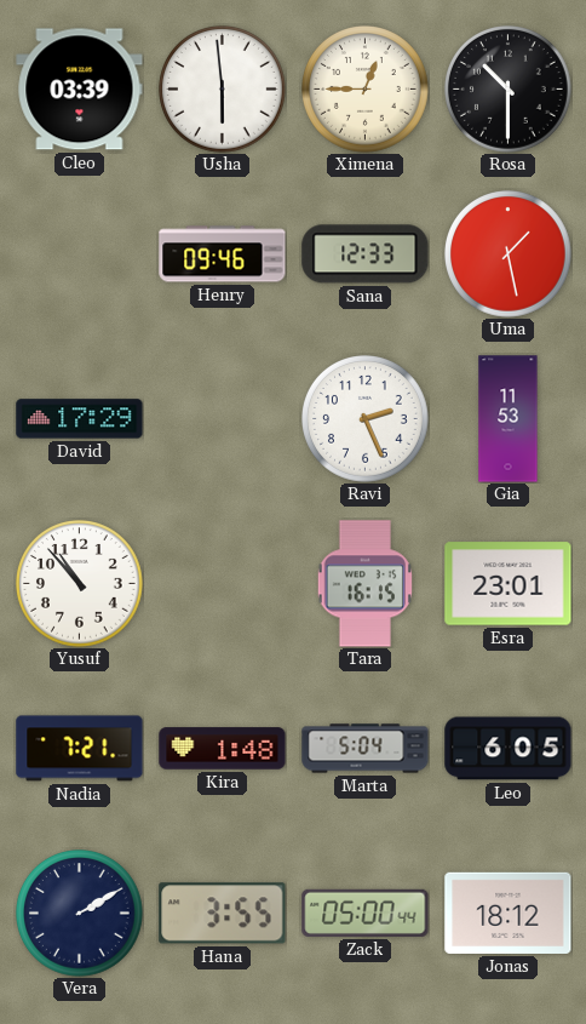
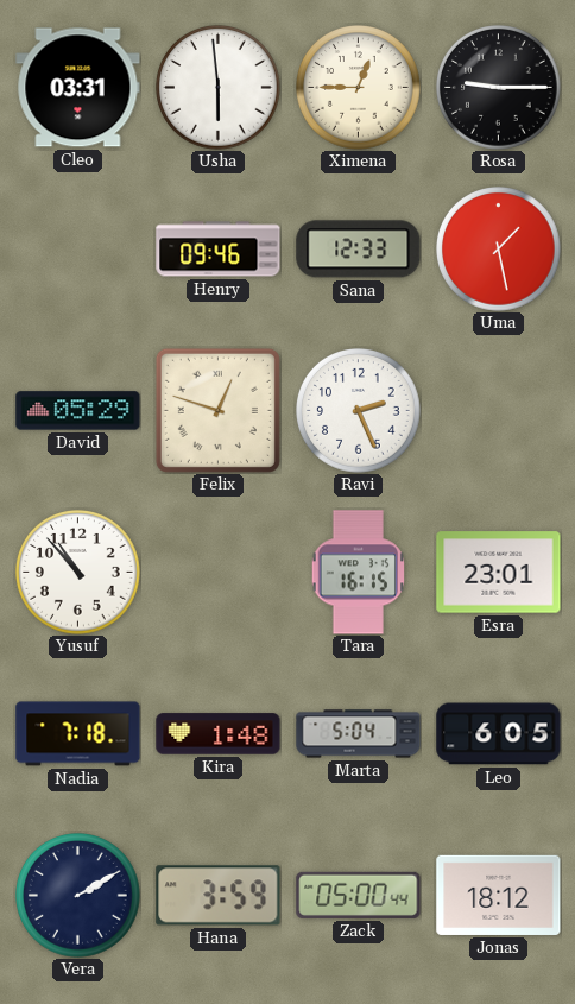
Cleo: 03:39 -> 03:31
Rosa: 10:30 -> 9:15
David: 17:29 -> 05:29
Felix: none -> 12:48
Gia: 11:53 -> none
Nadia: 7:21 -> 7:18
Hana: 3:55 -> 3:59
